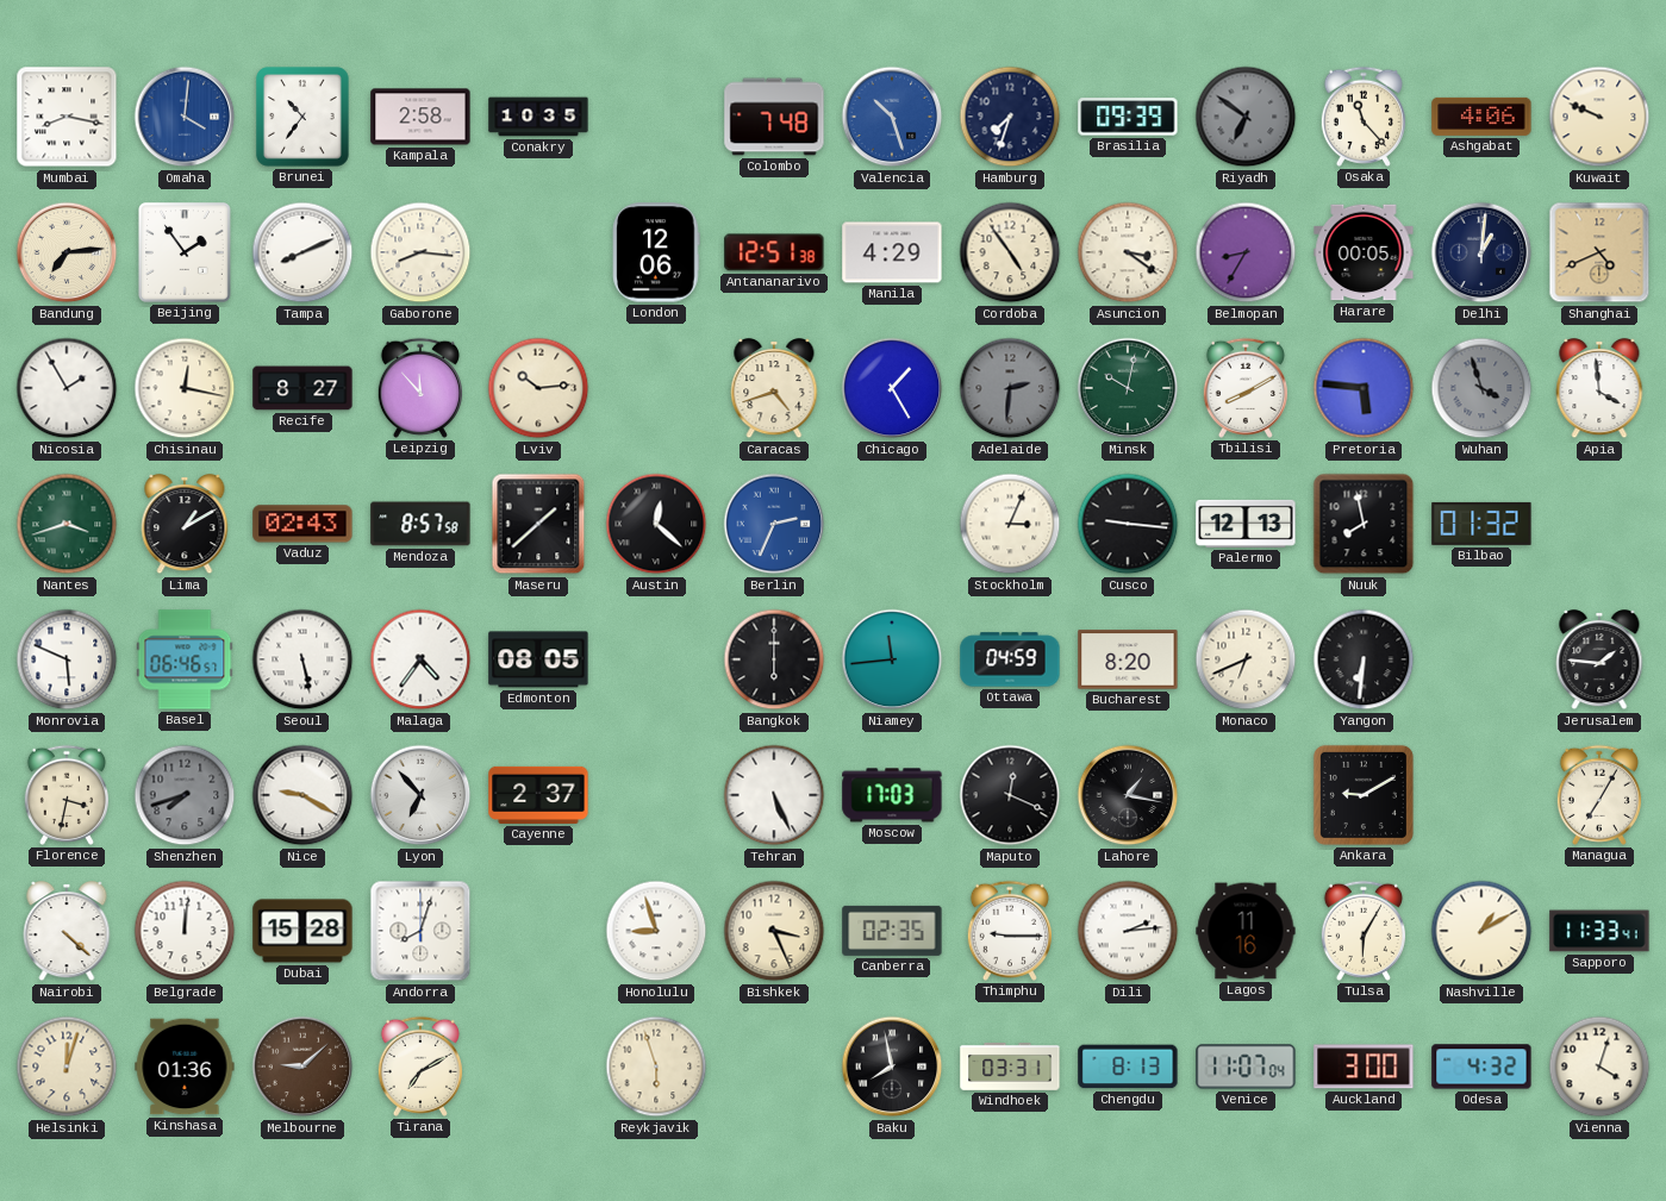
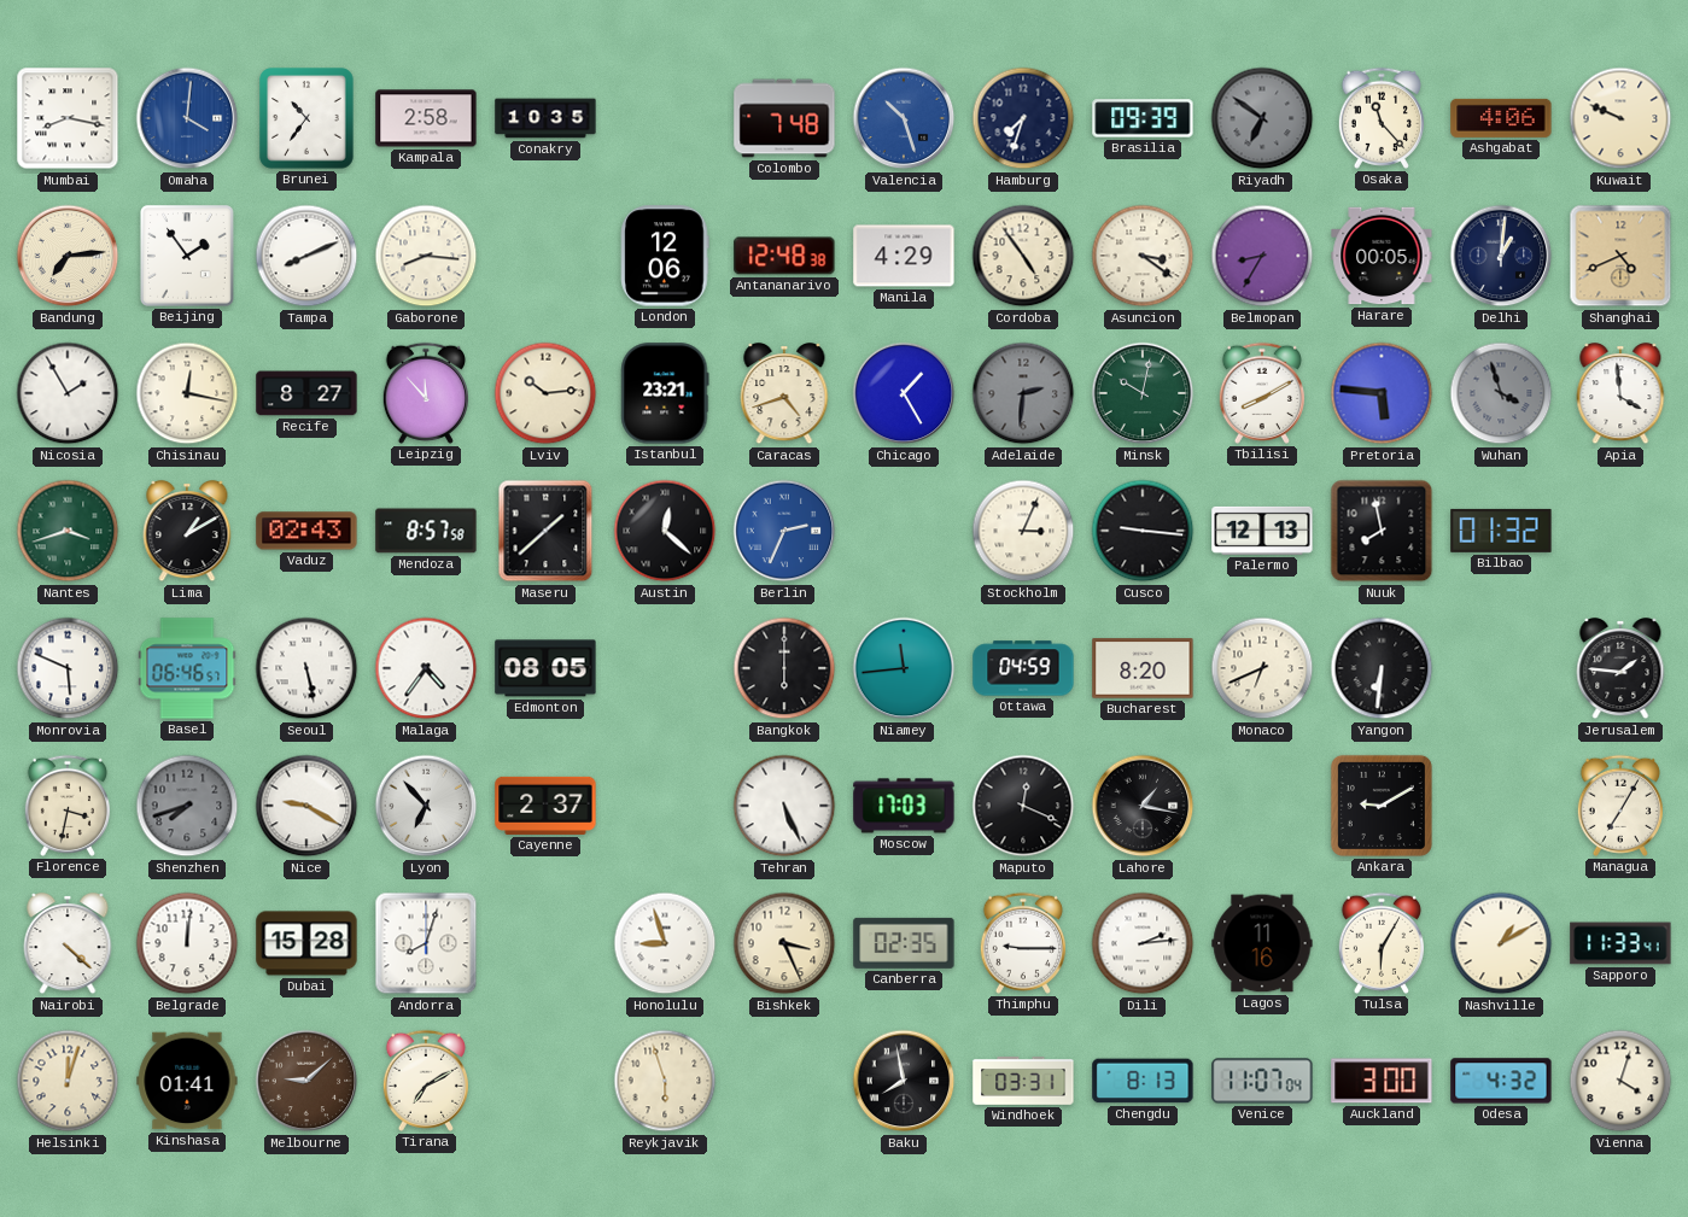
Antananarivo: 12:51 -> 12:48
Istanbul: none -> 23:21
Kinshasa: 01:36 -> 01:41
